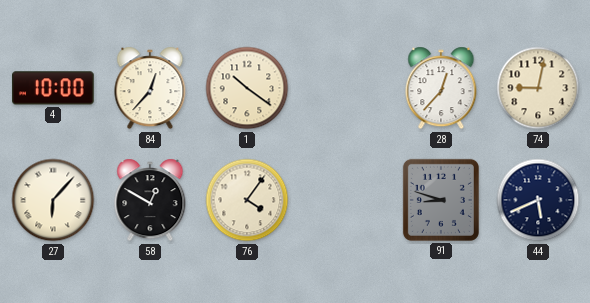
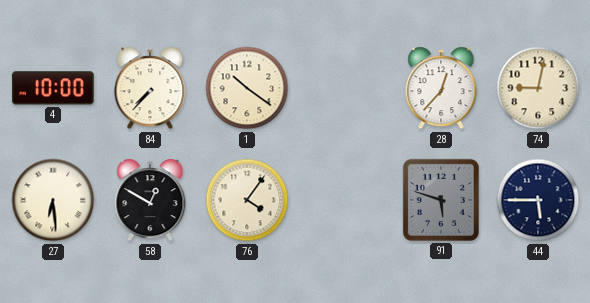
84: 12:37 -> 7:37
27: 6:07 -> 6:29
91: 8:48 -> 5:48
44: 5:41 -> 5:45
